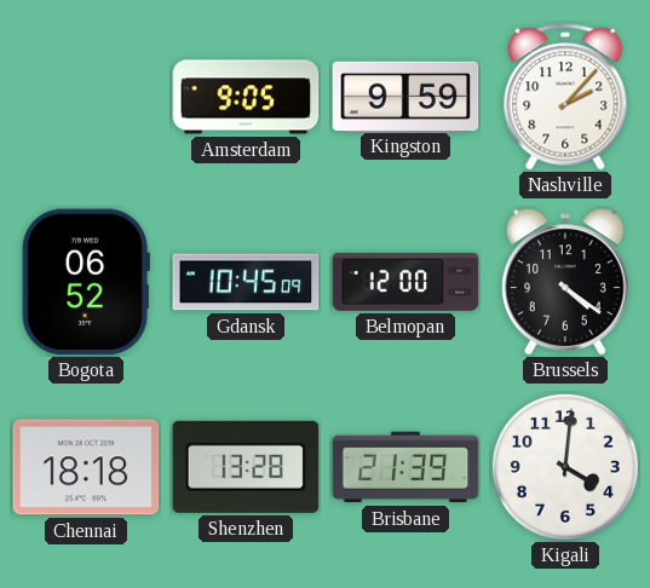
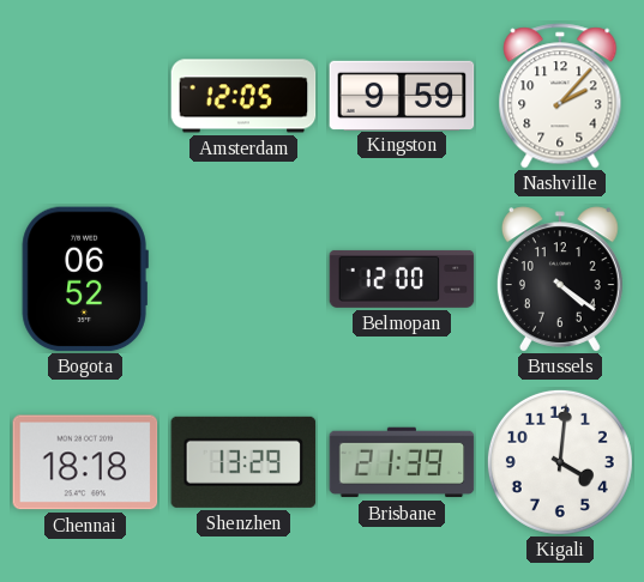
Amsterdam: 9:05 -> 12:05
Gdansk: 10:45 -> none
Shenzhen: 13:28 -> 13:29
